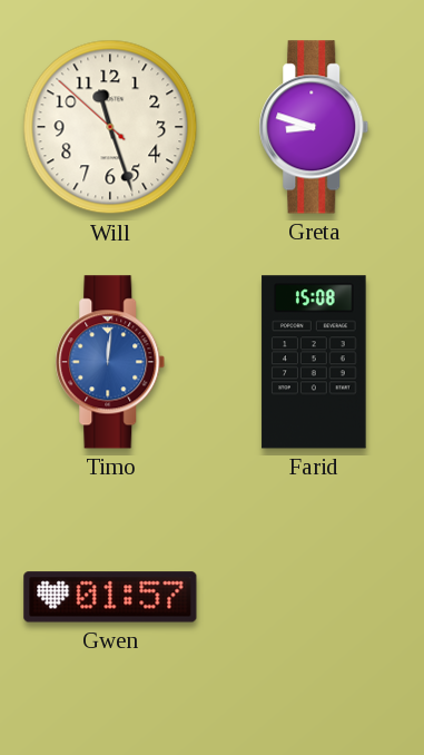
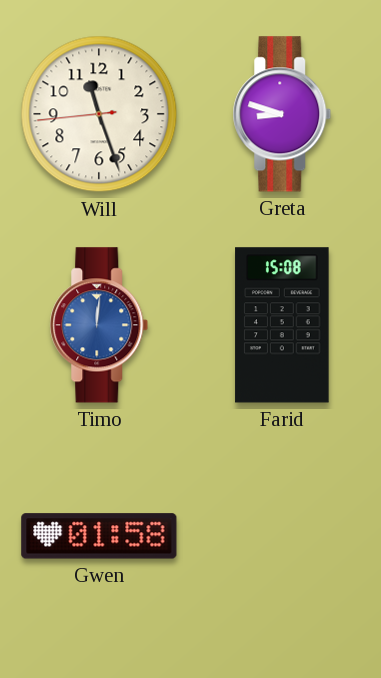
Will: 11:26:52 -> 11:26:44
Gwen: 01:57 -> 01:58
